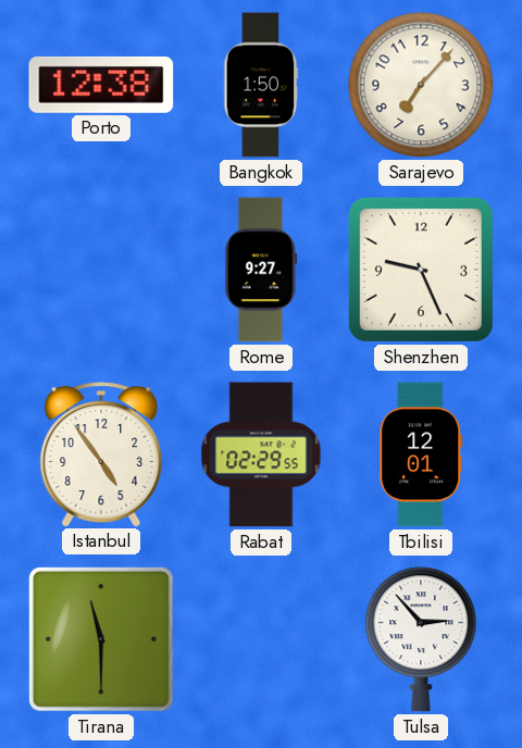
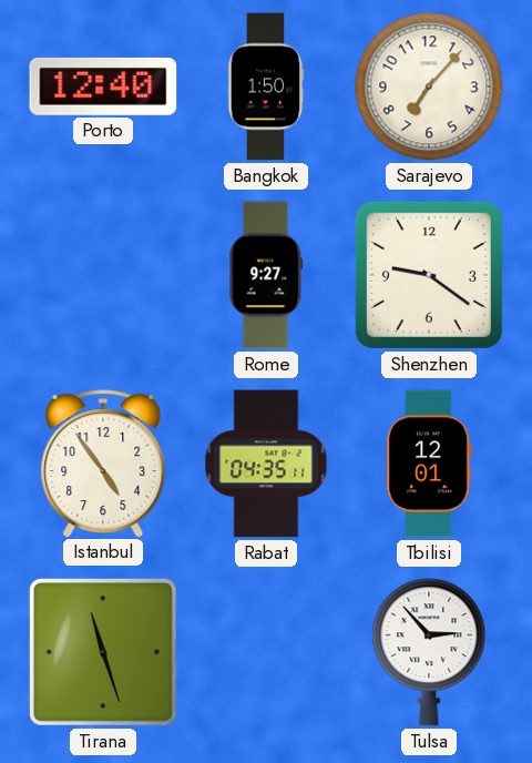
Porto: 12:38 -> 12:40
Shenzhen: 9:26 -> 9:21
Rabat: 02:29 -> 04:35
Tirana: 11:30 -> 11:27
